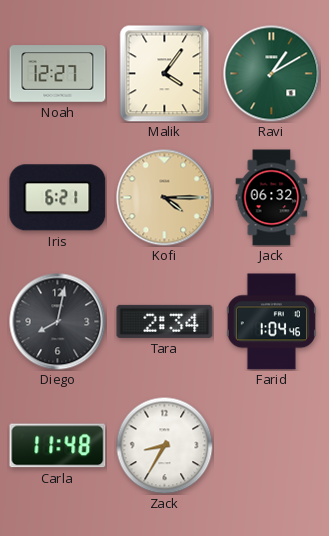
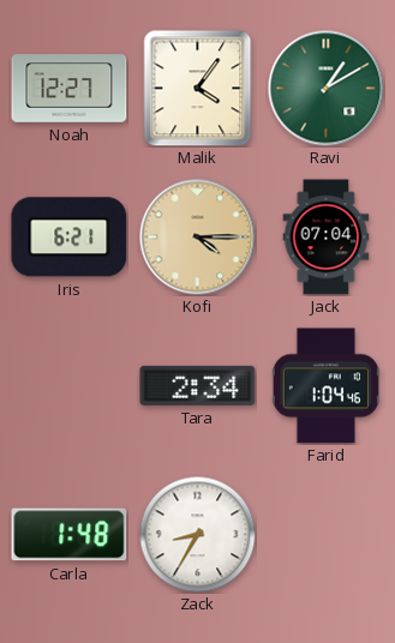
Jack: 06:32 -> 07:04
Diego: 8:02 -> none
Carla: 11:48 -> 1:48
